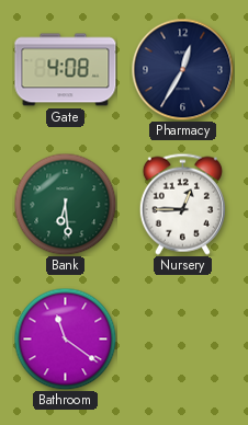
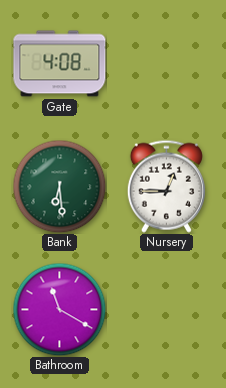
Pharmacy: 12:35 -> none
Bathroom: 11:21 -> 11:20
